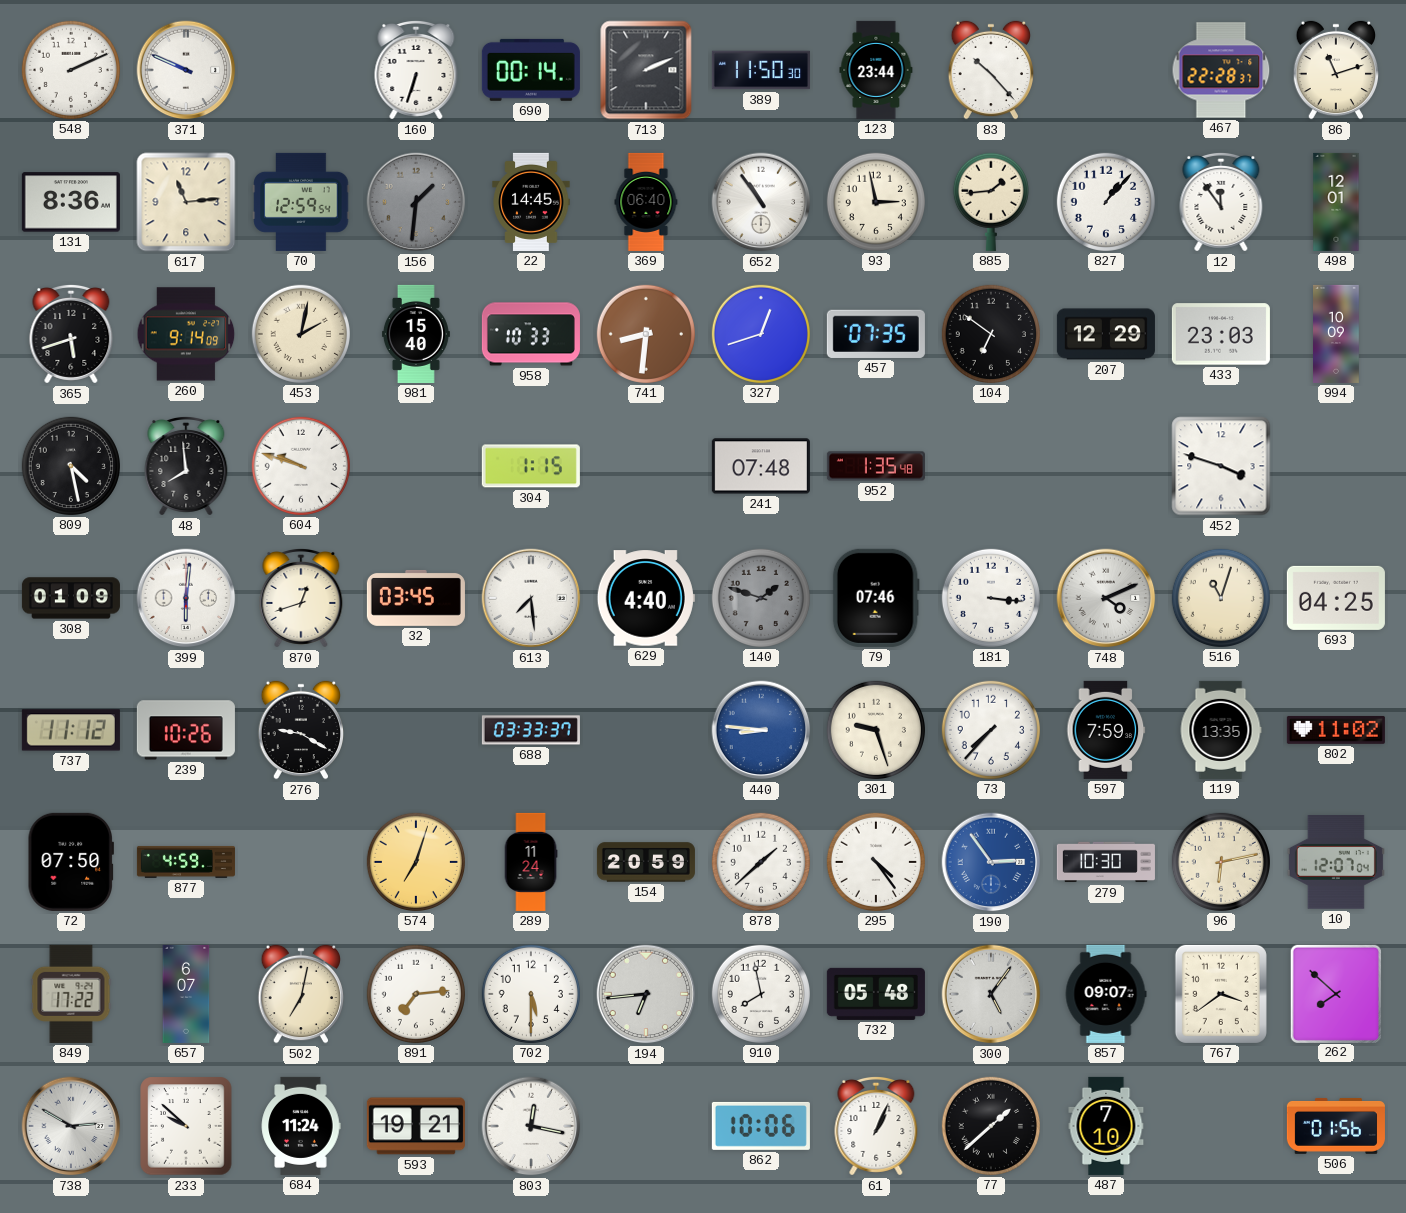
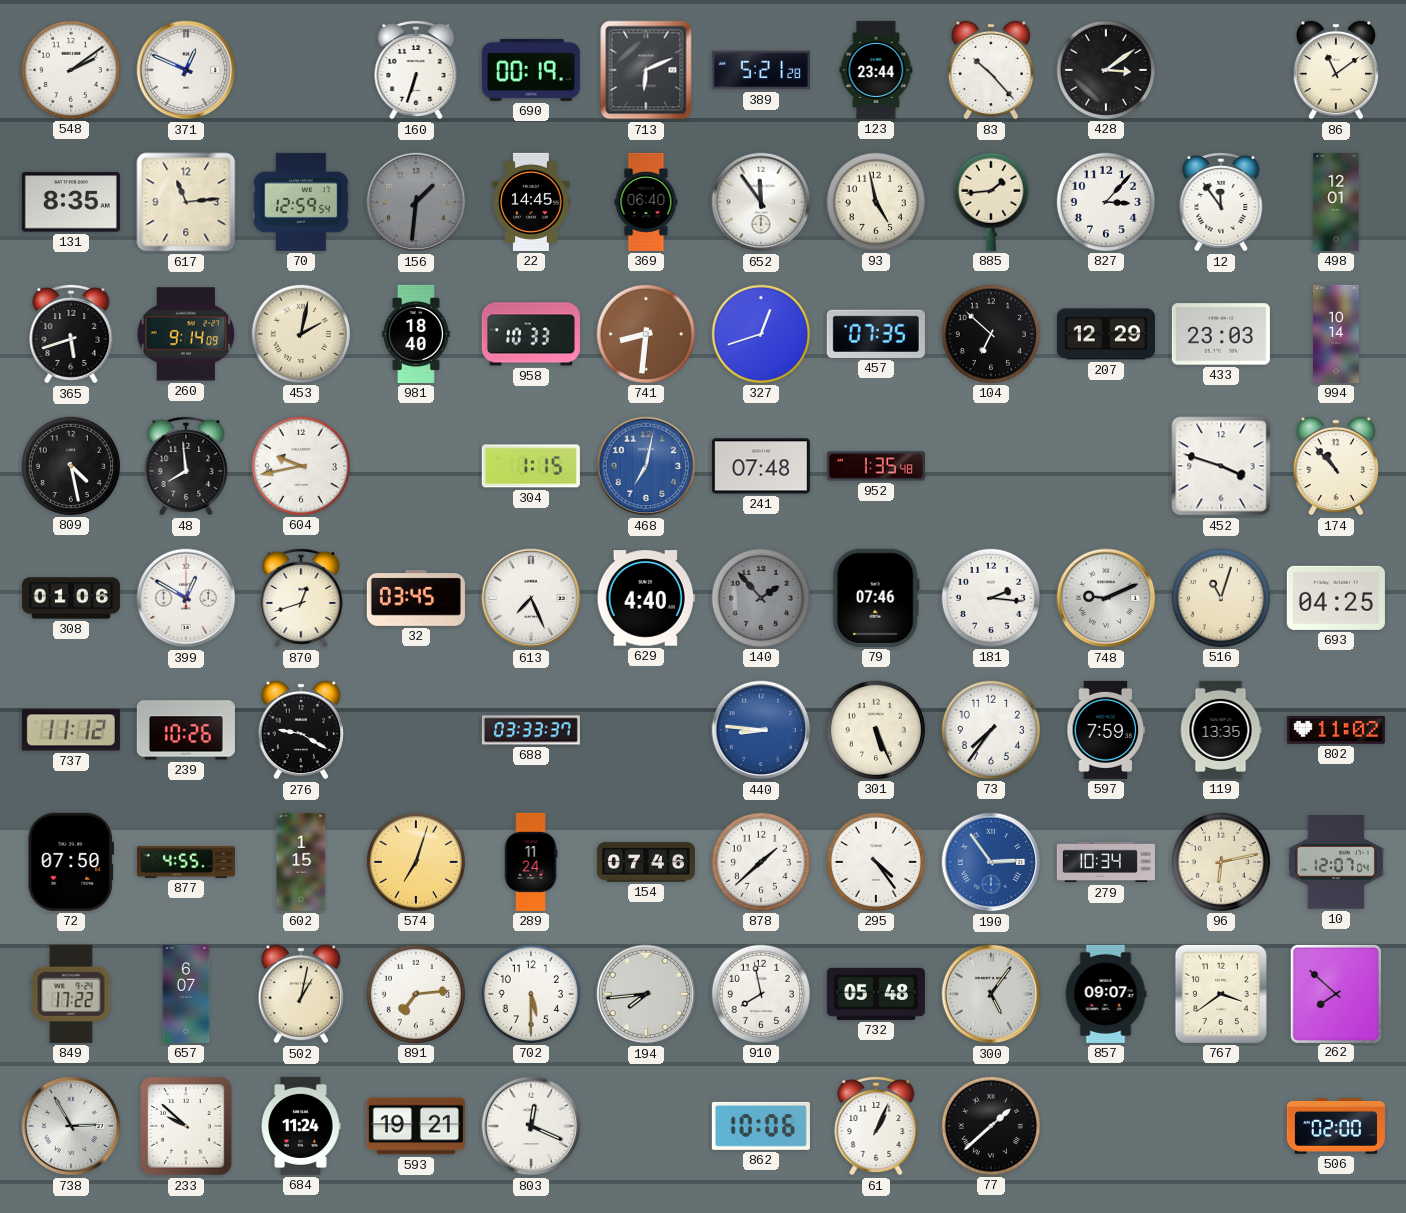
548: 2:11 -> 2:09
371: 9:49 -> 12:49
690: 00:14 -> 00:19
713: 2:11 -> 6:11
389: 11:50 -> 5:21
428: none -> 3:09
467: 22:28 -> none
86: 11:12 -> 11:09
131: 8:36 -> 8:35
652: 10:54 -> 11:54
93: 2:58 -> 4:58
827: 1:07 -> 3:07
981: 15:40 -> 18:40
104: 6:51 -> 6:52
994: 10:09 -> 10:14
604: 9:48 -> 9:43
468: none -> 7:02
174: none -> 10:53
308: 01:09 -> 01:06
399: 6:01 -> 12:50
613: 7:29 -> 7:26
140: 1:48 -> 1:53
181: 3:16 -> 2:16
748: 4:11 -> 9:11
301: 9:27 -> 5:26
73: 7:37 -> 7:36
877: 4:59 -> 4:55
602: none -> 1:15
154: 20:59 -> 07:46
279: 10:30 -> 10:34
502: 7:02 -> 1:02
194: 6:44 -> 7:44
738: 2:50 -> 2:55
803: 12:17 -> 12:19
487: 7:10 -> none
506: 01:56 -> 02:00
